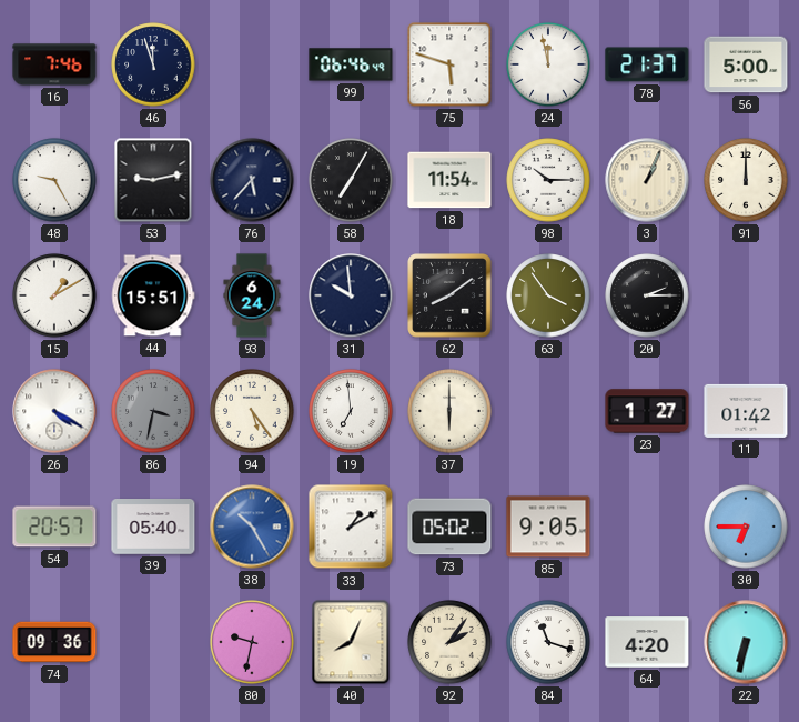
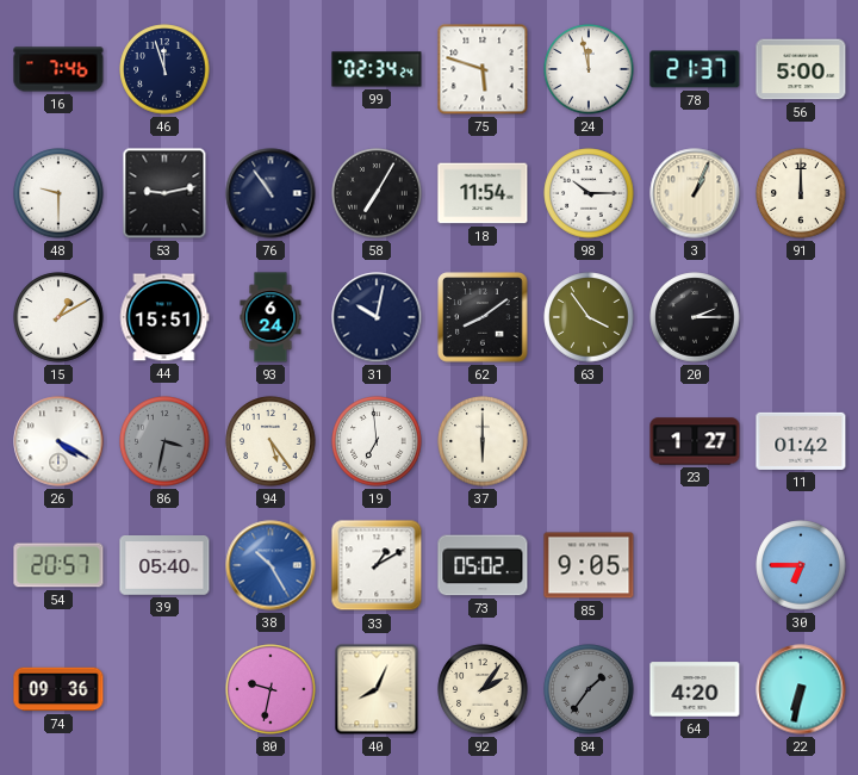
99: 06:46 -> 02:34
48: 9:25 -> 9:30
76: 5:37 -> 10:54
31: 9:59 -> 10:02
84: 11:18 -> 1:36
84 dial: white -> grey
